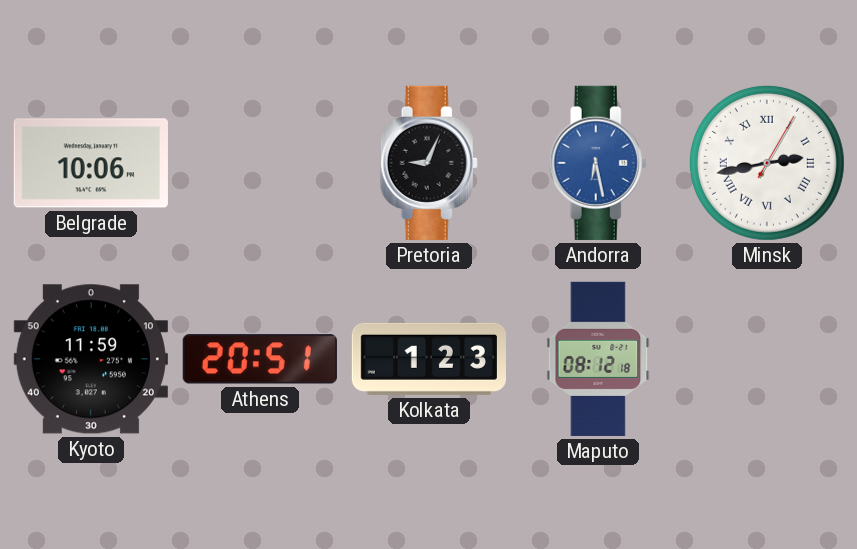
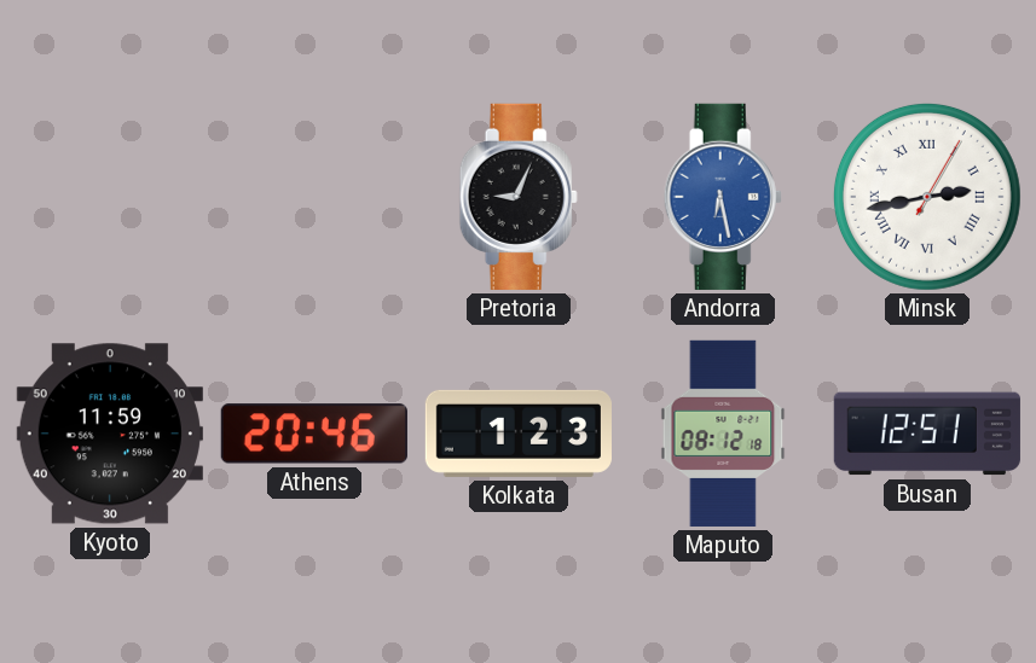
Belgrade: 10:06 -> none
Athens: 20:51 -> 20:46
Busan: none -> 12:51
